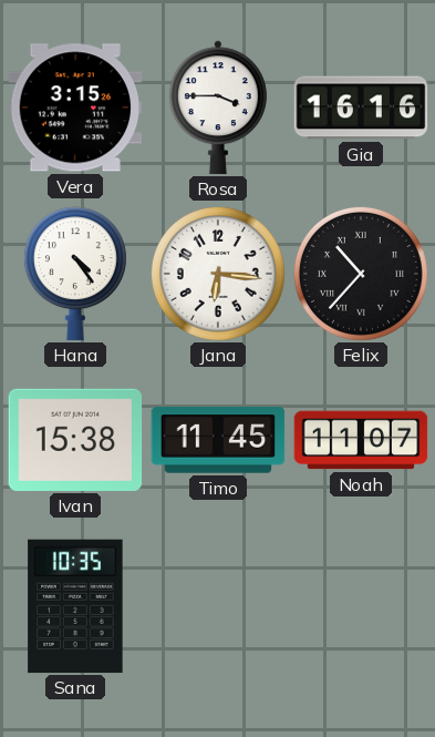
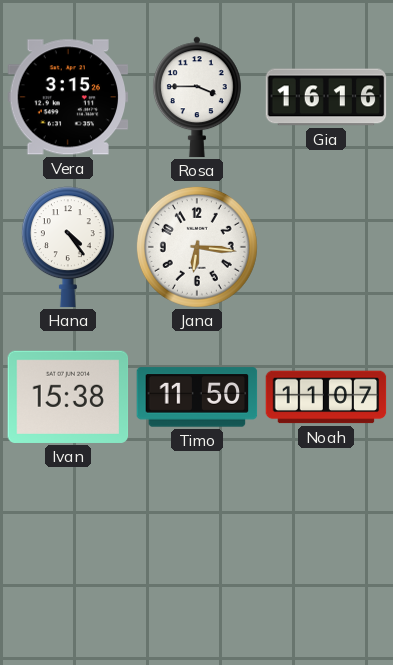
Felix: 10:37 -> none
Timo: 11:45 -> 11:50
Sana: 10:35 -> none
